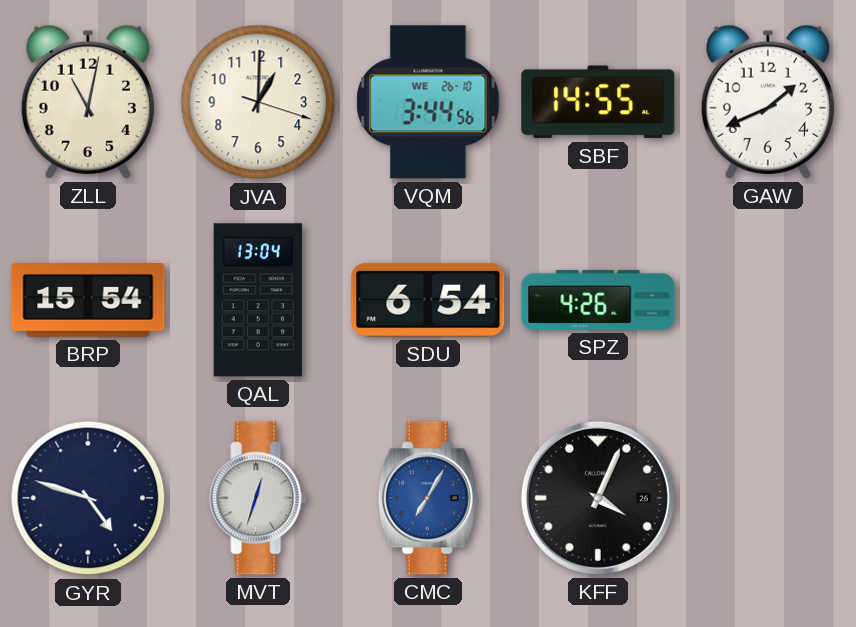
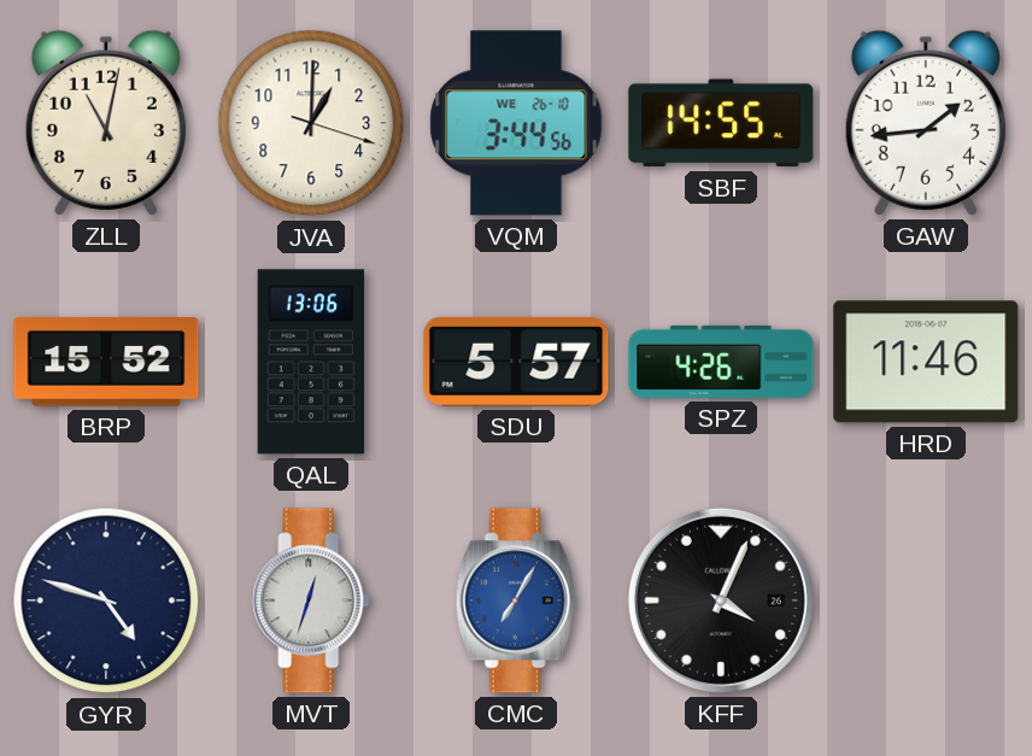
GAW: 1:41 -> 1:44
BRP: 15:54 -> 15:52
QAL: 13:04 -> 13:06
SDU: 6:54 -> 5:57
HRD: none -> 11:46
